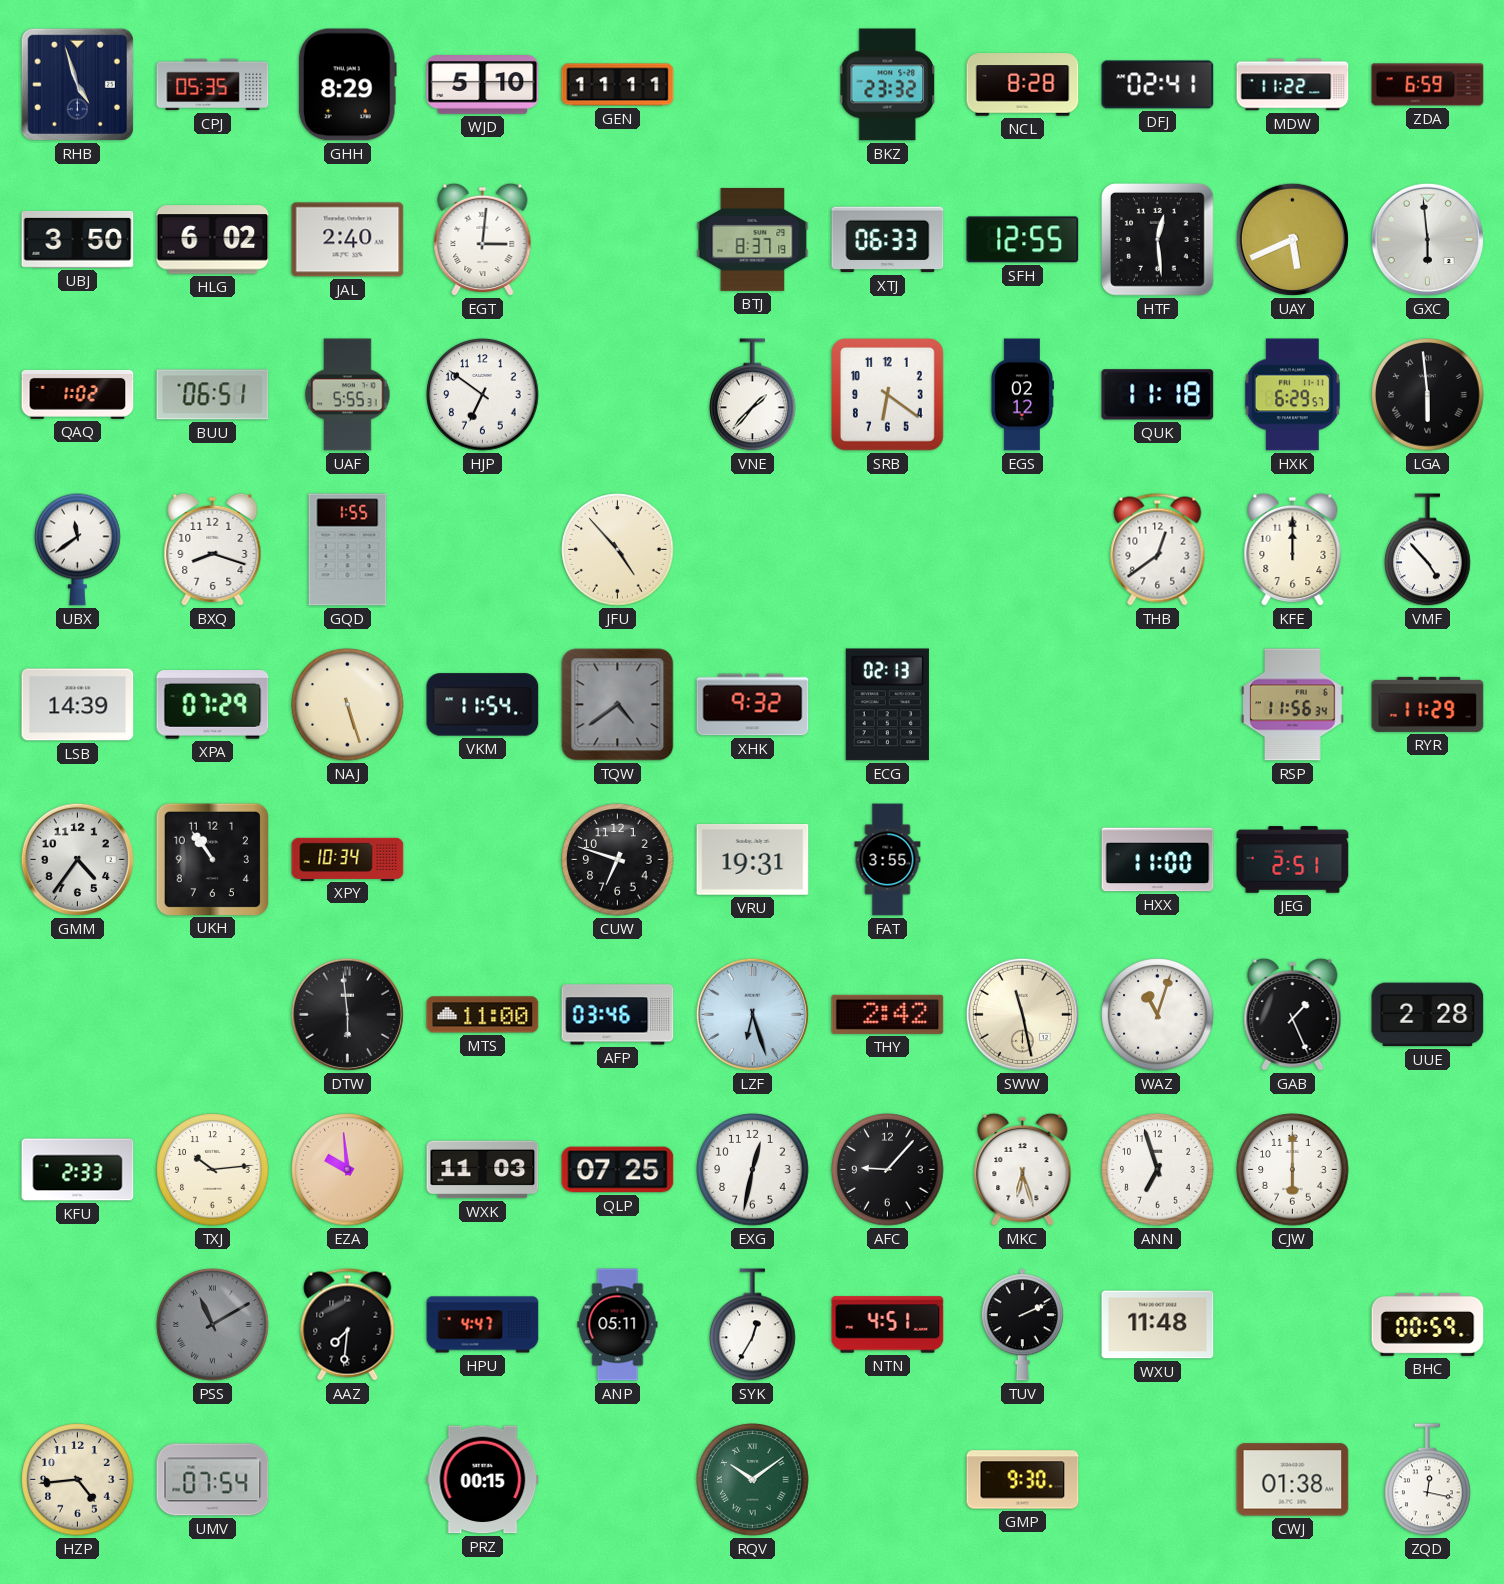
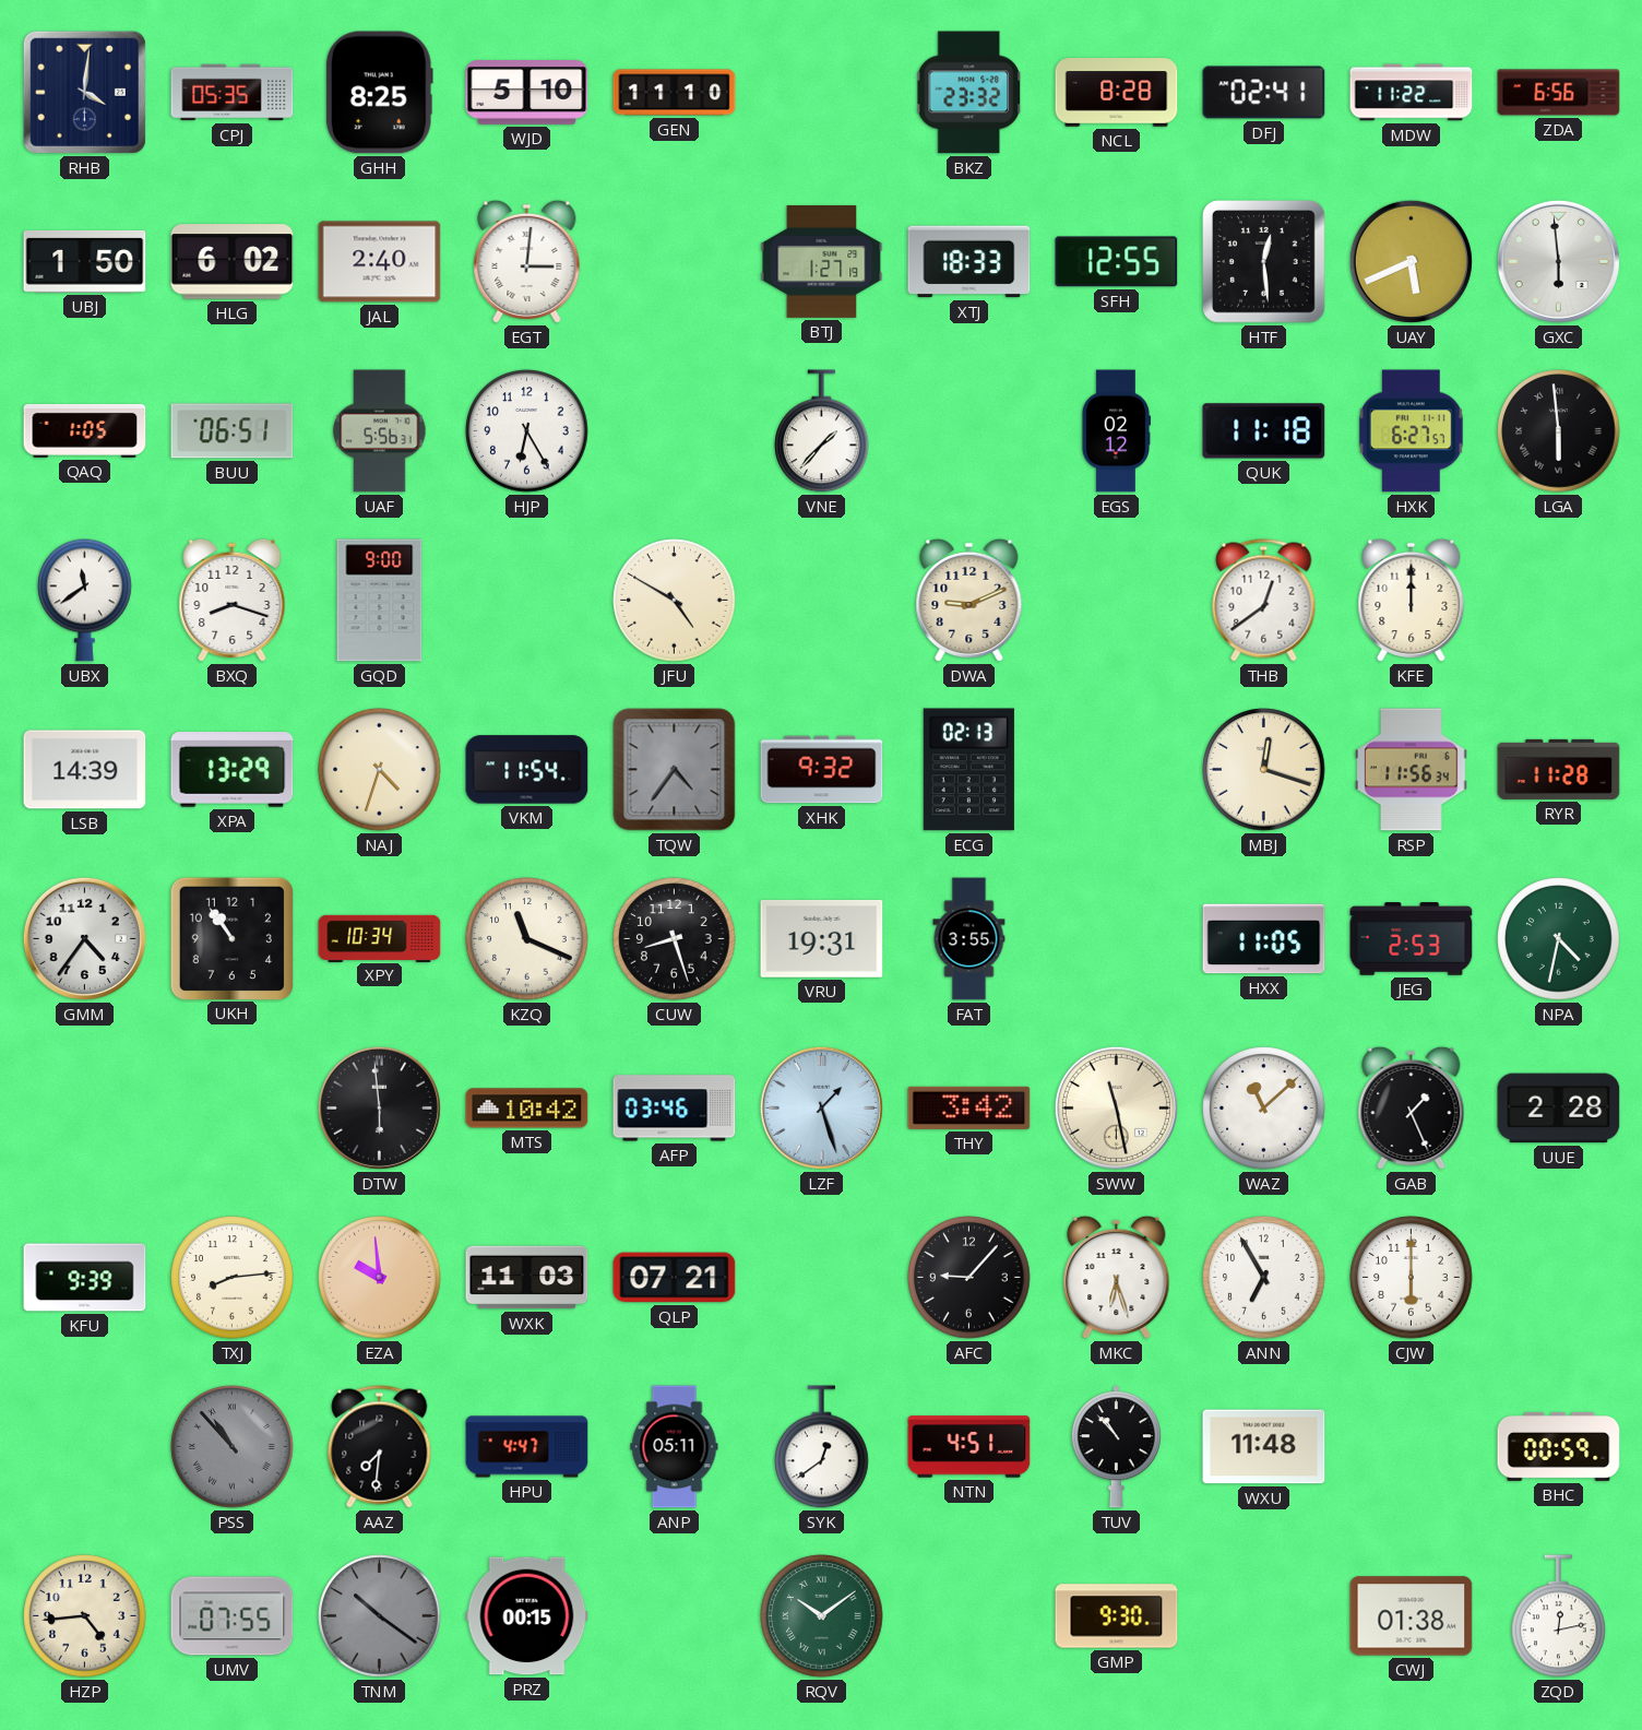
RHB: 4:57 -> 4:01
GHH: 8:29 -> 8:25
GEN: 11:11 -> 11:10
ZDA: 6:59 -> 6:56
UBJ: 3:50 -> 1:50
BTJ: 8:37 -> 1:27
XTJ: 06:33 -> 18:33
QAQ: 1:02 -> 1:05
UAF: 5:55 -> 5:56
HJP: 6:51 -> 6:25
SRB: 6:21 -> none
HXK: 6:29 -> 6:27
GQD: 1:55 -> 9:00
JFU: 4:53 -> 4:50
DWA: none -> 9:11
VMF: 4:53 -> none
XPA: 07:29 -> 13:29
NAJ: 5:27 -> 4:33
TQW: 4:39 -> 4:36
MBJ: none -> 12:18
RYR: 11:29 -> 11:28
KZQ: none -> 11:19
CUW: 6:48 -> 8:27
HXX: 11:00 -> 11:05
JEG: 2:51 -> 2:53
NPA: none -> 4:32
MTS: 11:00 -> 10:42
LZF: 6:27 -> 1:27
THY: 2:42 -> 3:42
WAZ: 11:03 -> 11:08
KFU: 2:33 -> 9:39
TXJ: 10:14 -> 8:14
QLP: 07:25 -> 07:21
EXG: 12:32 -> none
ANN: 6:57 -> 6:55
PSS: 11:10 -> 10:53
SYK: 12:35 -> 12:39
TUV: 2:11 -> 10:53
UMV: 07:54 -> 07:55
TNM: none -> 10:21
ZQD: 12:17 -> 12:13
